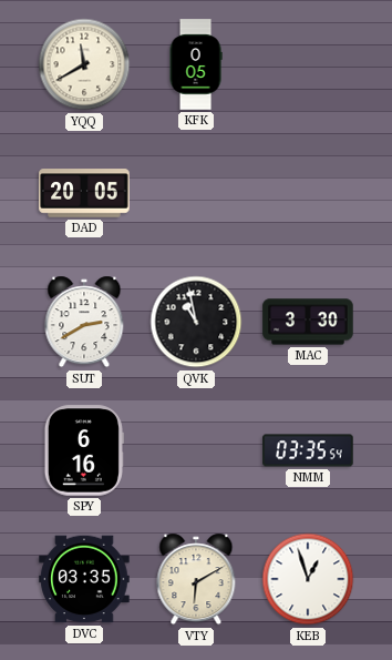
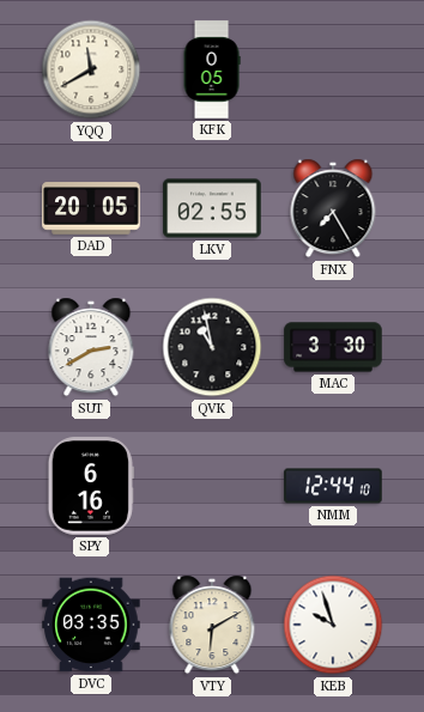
LKV: none -> 02:55
FNX: none -> 7:25
NMM: 03:35 -> 12:44
KEB: 12:57 -> 9:57
